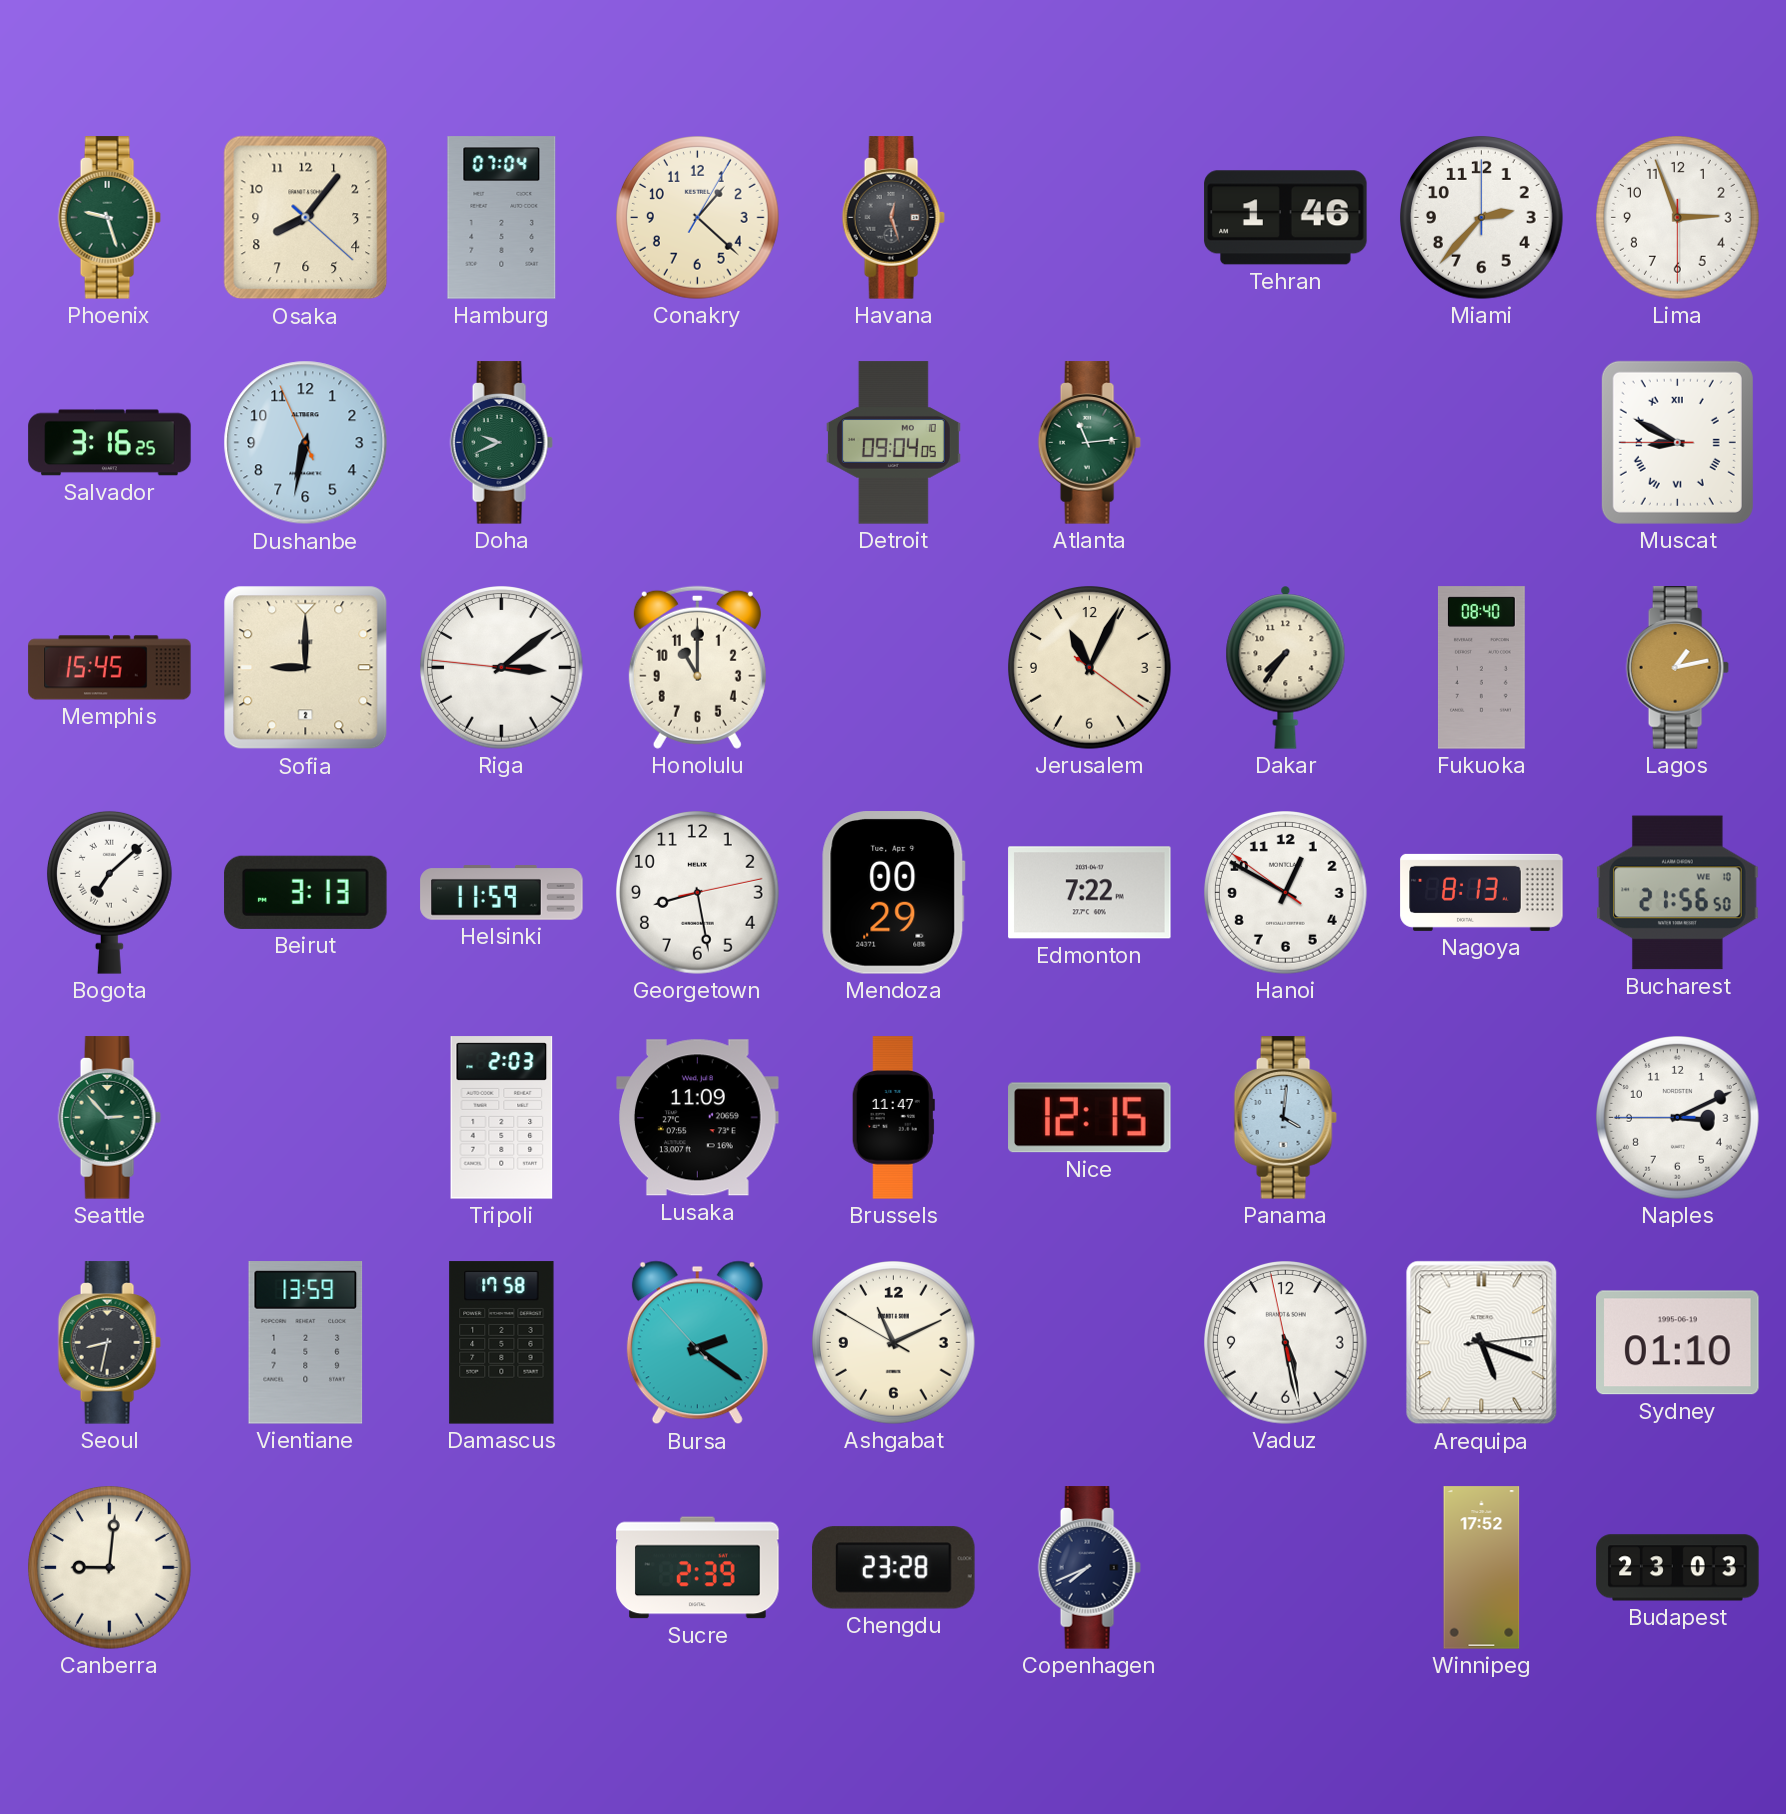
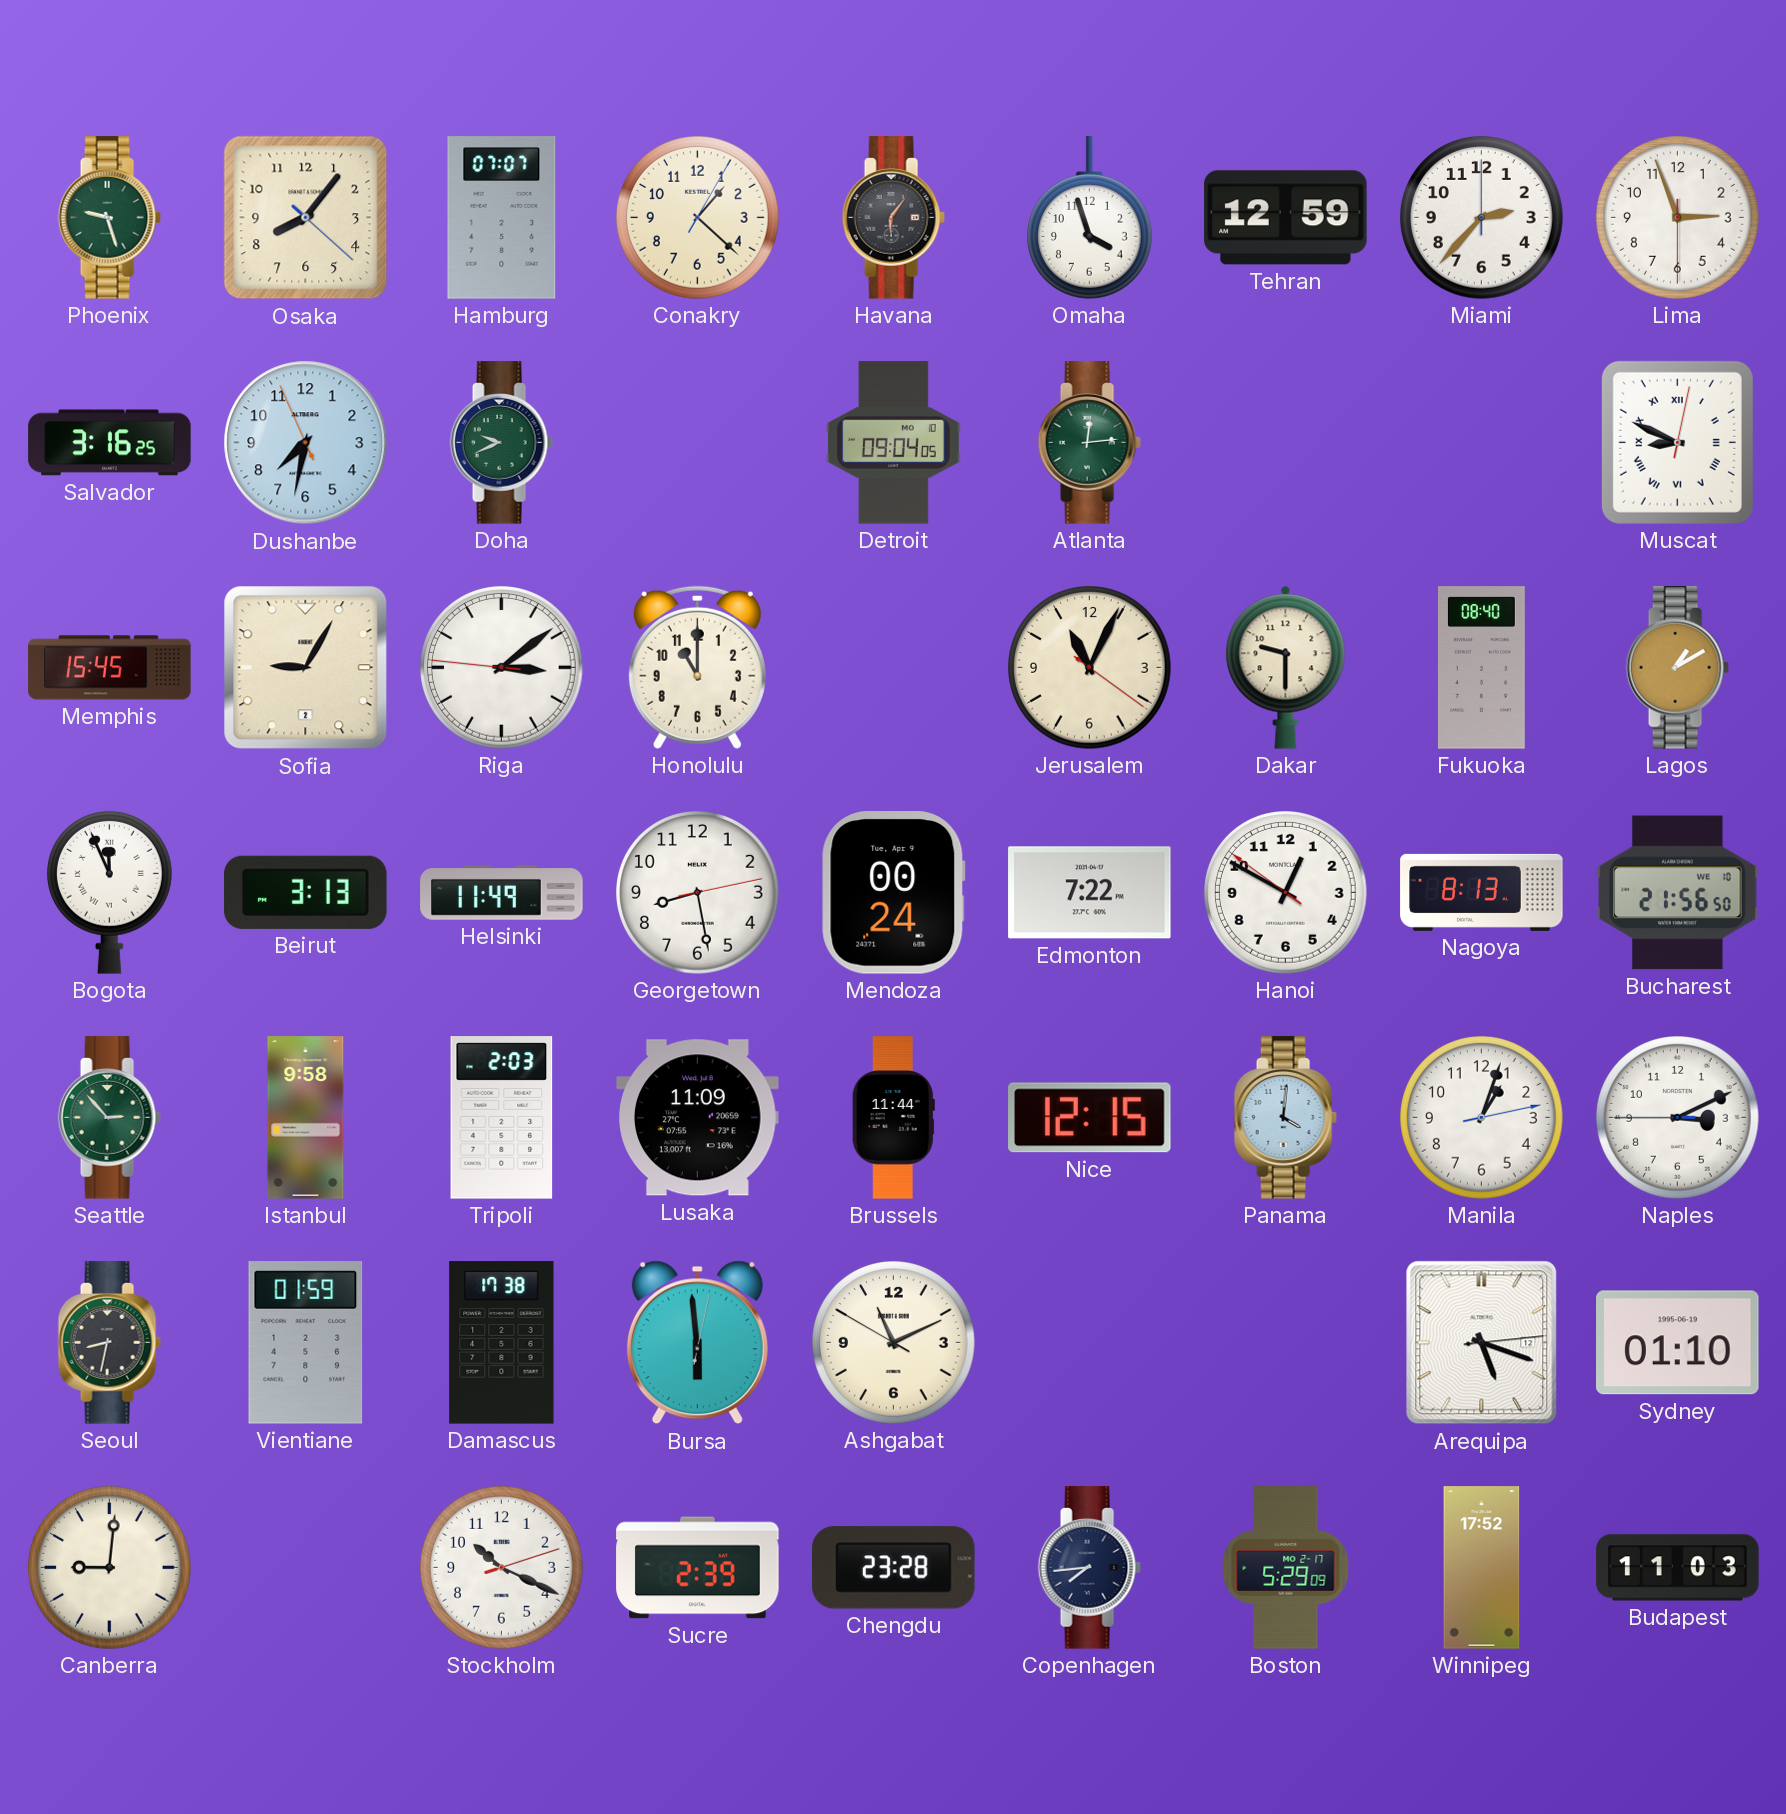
Hamburg: 07:04 -> 07:07
Havana: 12:27 -> 6:06
Omaha: none -> 3:57
Tehran: 1:46 -> 12:59
Dushanbe: 6:31 -> 7:31
Atlanta: 11:14 -> 12:14
Muscat: 8:49:45 -> 8:49:02
Sofia: 9:00 -> 9:05
Dakar: 7:36 -> 9:30
Lagos: 1:13 -> 1:10
Bogota: 7:08 -> 11:56
Helsinki: 11:59 -> 11:49
Mendoza: 00:29 -> 00:24
Istanbul: none -> 9:58
Brussels: 11:47 -> 11:44
Manila: none -> 1:03
Vientiane: 13:59 -> 01:59
Damascus: 17:58 -> 17:38
Bursa: 2:20 -> 5:59
Vaduz: 5:27 -> none
Stockholm: none -> 10:19
Copenhagen: 7:41 -> 7:44
Boston: none -> 5:29
Budapest: 23:03 -> 11:03
